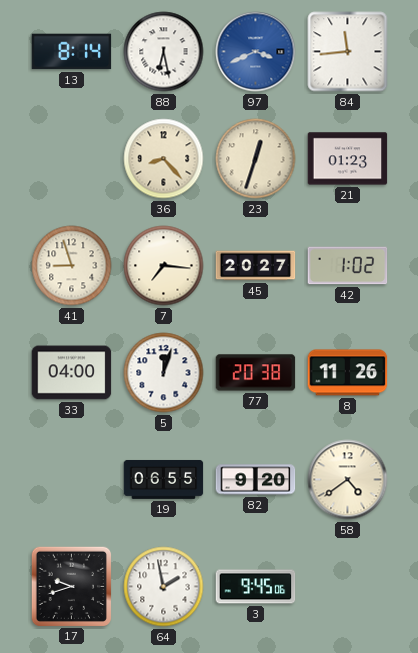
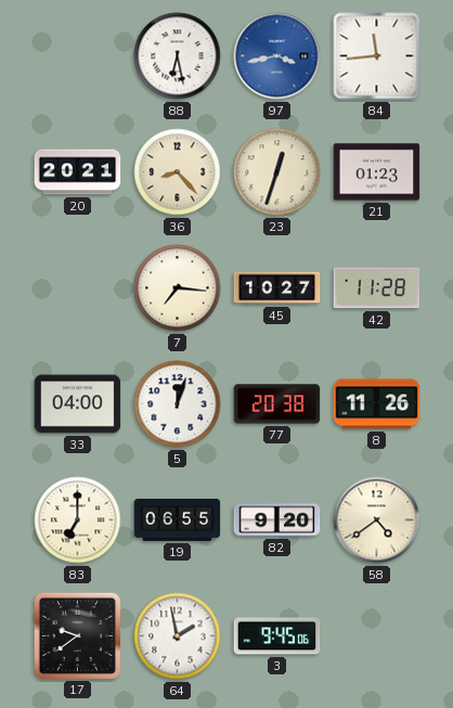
13: 8:14 -> none
97: 3:41 -> 3:43
20: none -> 20:21
41: 8:57 -> none
45: 20:27 -> 10:27
42: 1:02 -> 11:28
83: none -> 7:00
17: 9:42 -> 9:39
